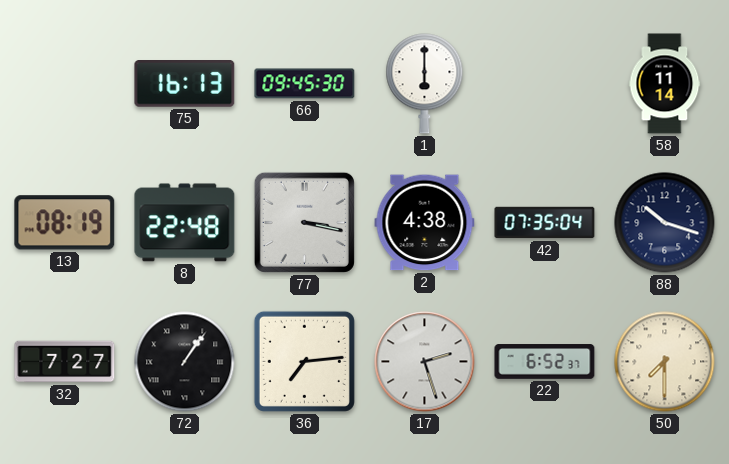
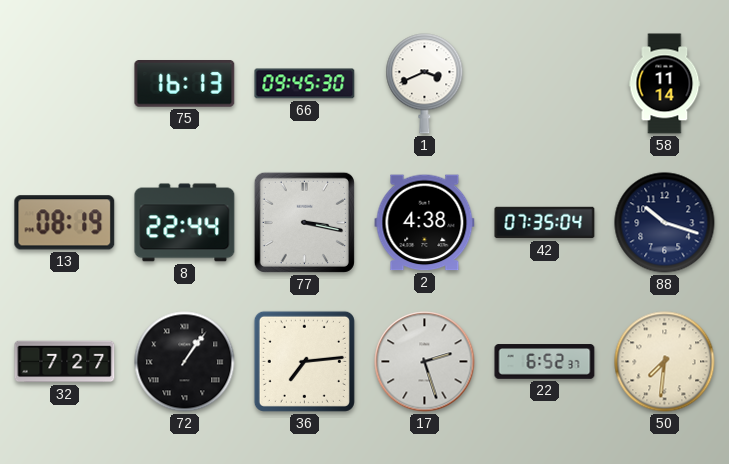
1: 6:00 -> 3:41
8: 22:48 -> 22:44
50: 7:30 -> 7:31
